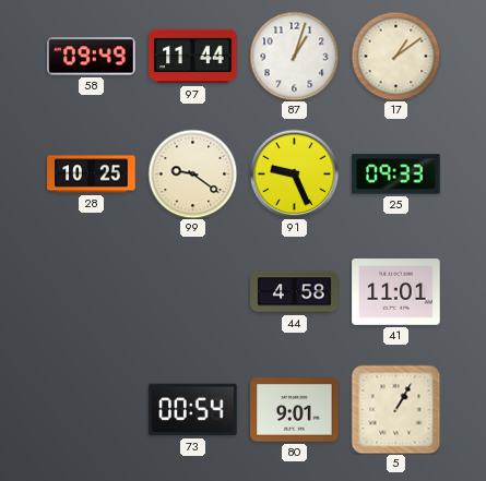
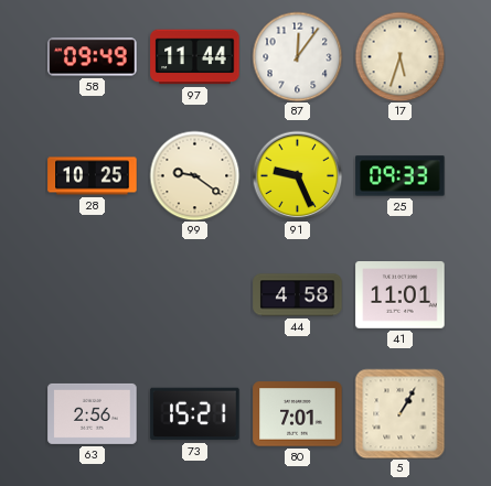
87: 1:03 -> 12:06
17: 1:09 -> 5:33
63: none -> 2:56
73: 00:54 -> 15:21
80: 9:01 -> 7:01
